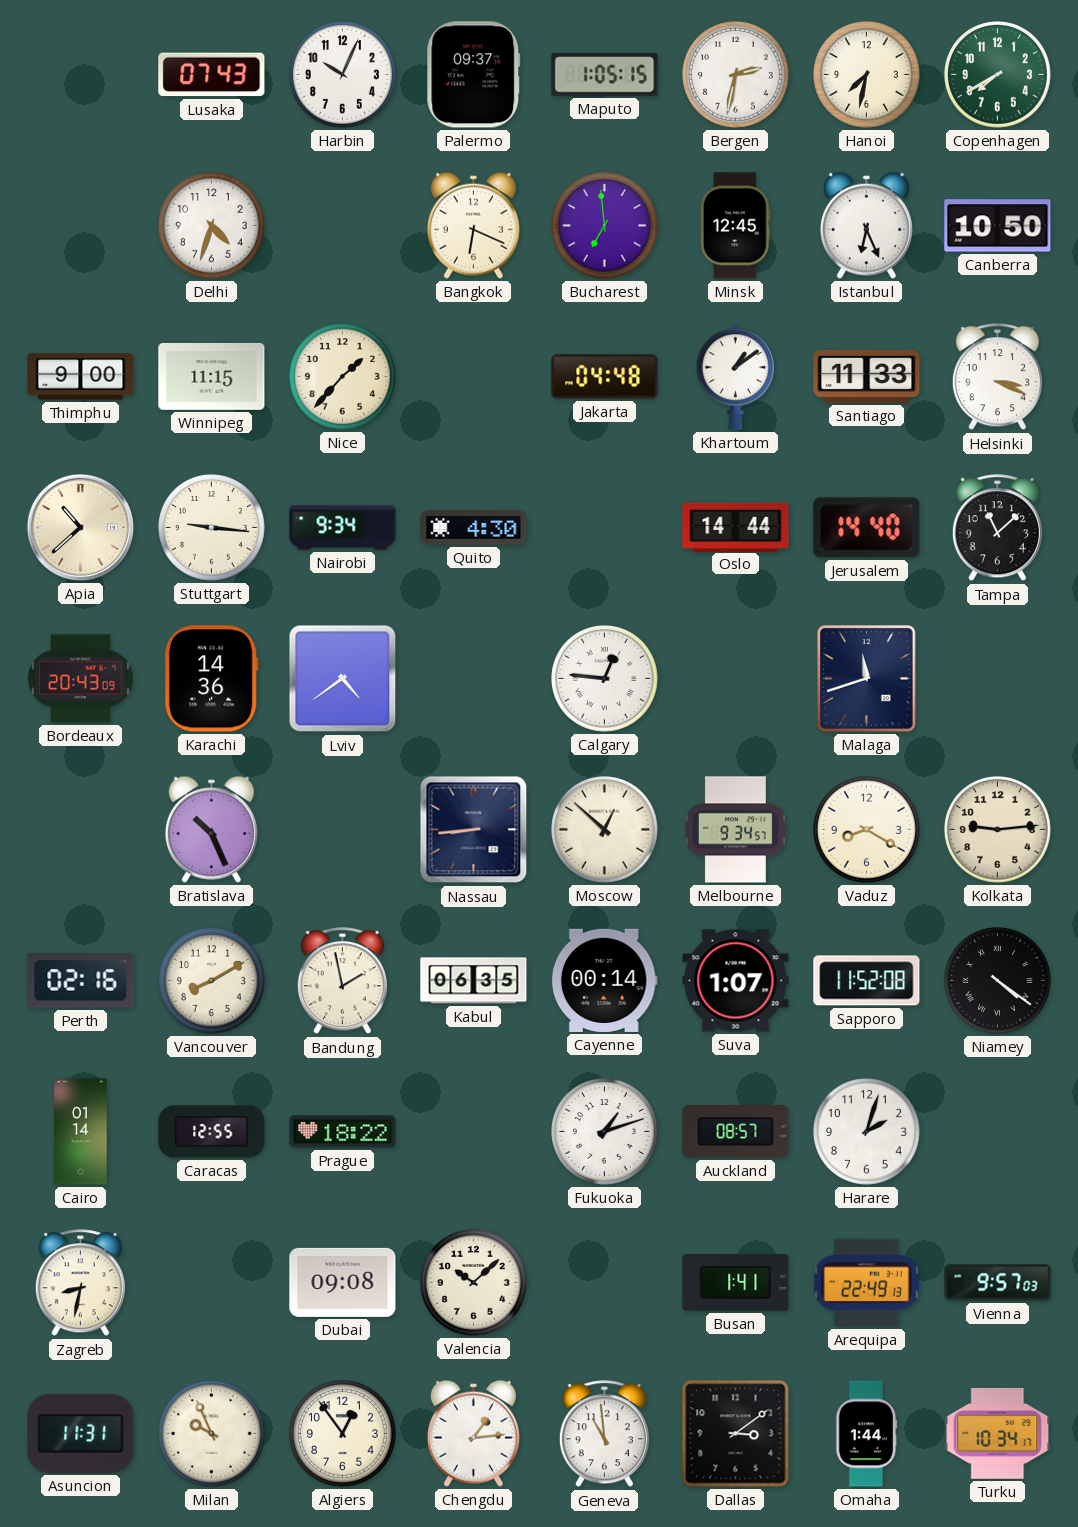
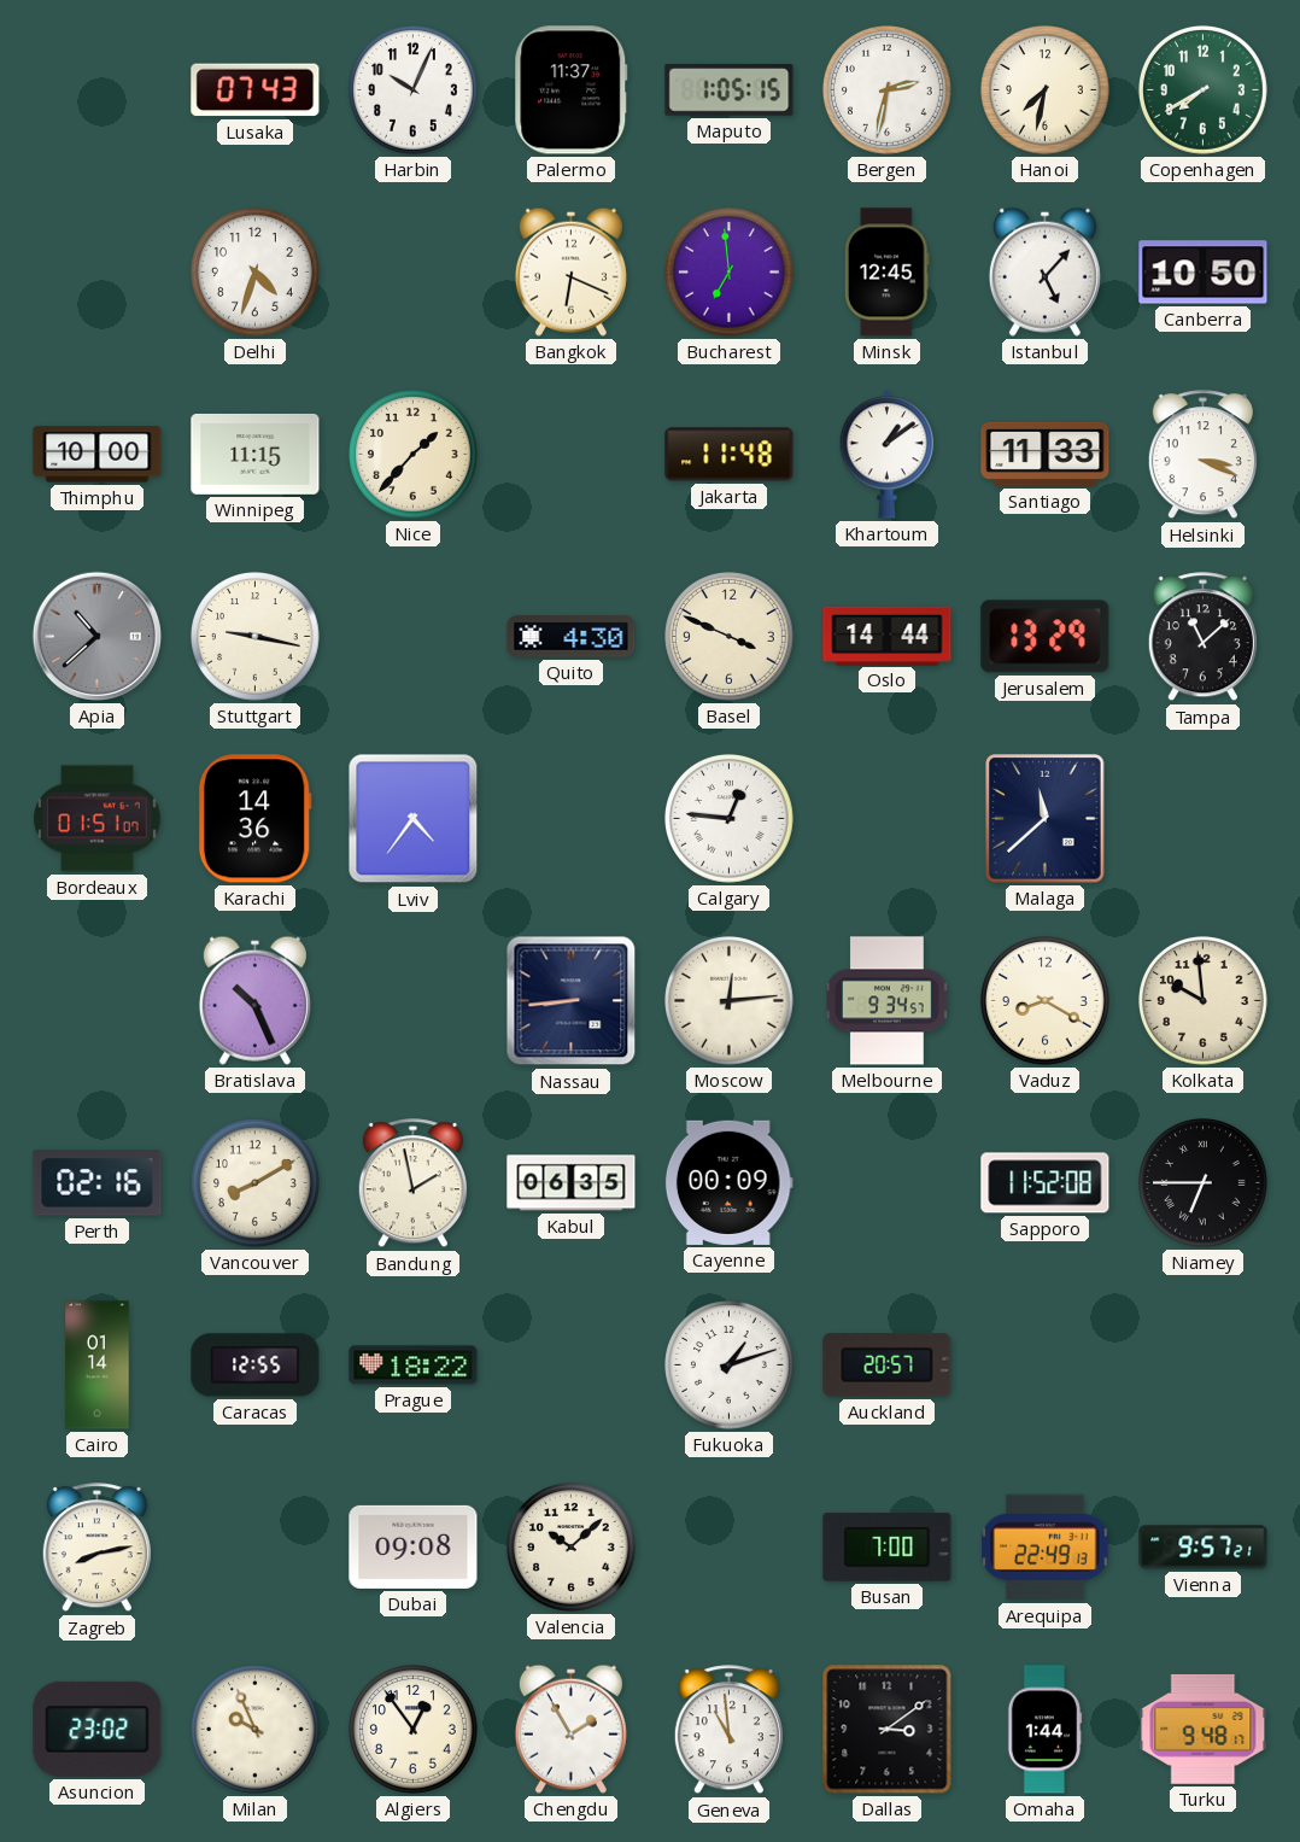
Palermo: 09:37 -> 11:37
Istanbul: 6:26 -> 5:07
Thimphu: 9:00 -> 10:00
Jakarta: 04:48 -> 11:48
Apia dial: cream -> grey
Stuttgart: 9:16 -> 9:17
Nairobi: 9:34 -> none
Basel: none -> 3:49
Jerusalem: 14:40 -> 13:29
Bordeaux: 20:43 -> 01:51
Lviv: 4:39 -> 4:36
Malaga: 11:42 -> 11:38
Moscow: 12:52 -> 12:14
Kolkata: 9:14 -> 9:59
Cayenne: 00:14 -> 00:09
Suva: 1:07 -> none
Niamey: 4:21 -> 6:45
Auckland: 08:57 -> 20:57
Harare: 2:03 -> none
Zagreb: 8:32 -> 8:13
Busan: 1:41 -> 7:00
Vienna: 9:57:03 -> 9:57:21
Asuncion: 11:31 -> 23:02
Chengdu: 1:14 -> 1:55
Turku: 10:34 -> 9:48
